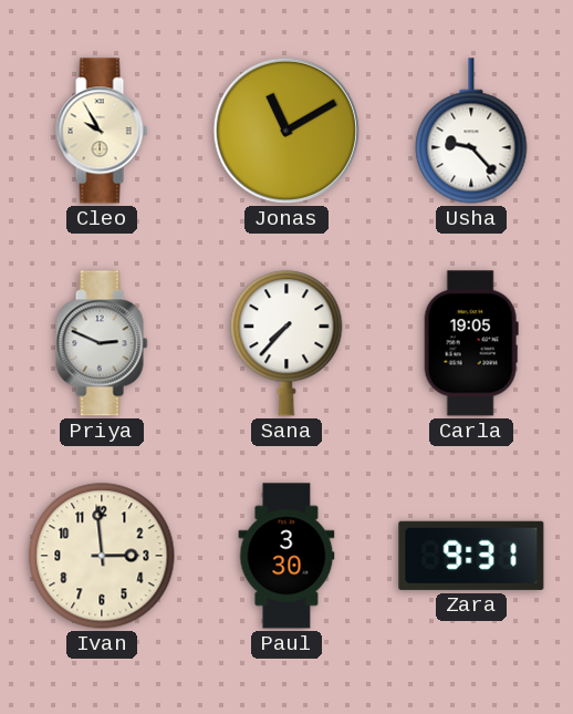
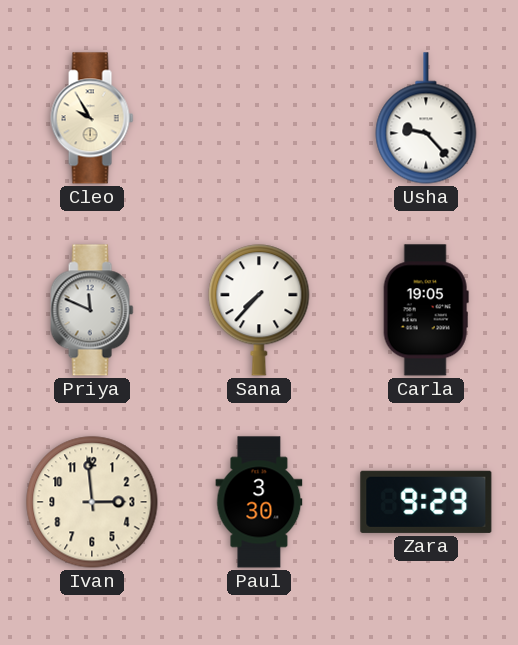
Jonas: 11:10 -> none
Priya: 2:49 -> 11:49
Zara: 9:31 -> 9:29
